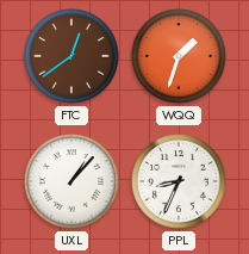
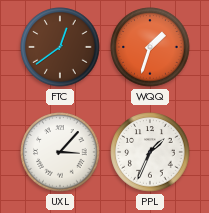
UXL: 1:07 -> 3:07
PPL: 8:34 -> 1:34
